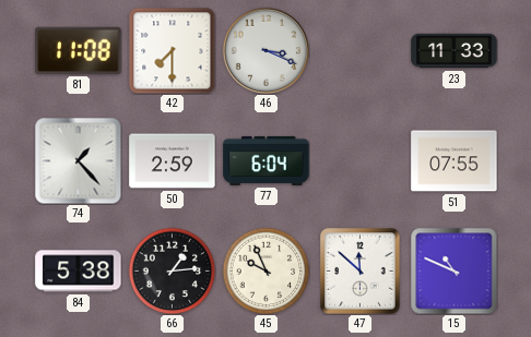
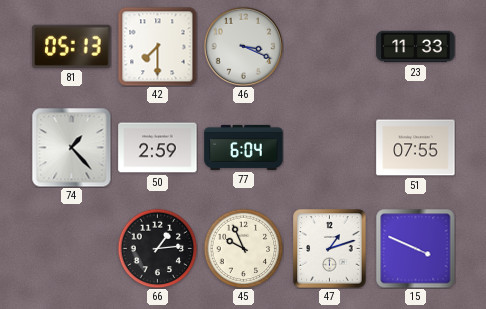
81: 11:08 -> 05:13
84: 5:38 -> none
47: 11:52 -> 1:12
15: 10:49 -> 3:49
